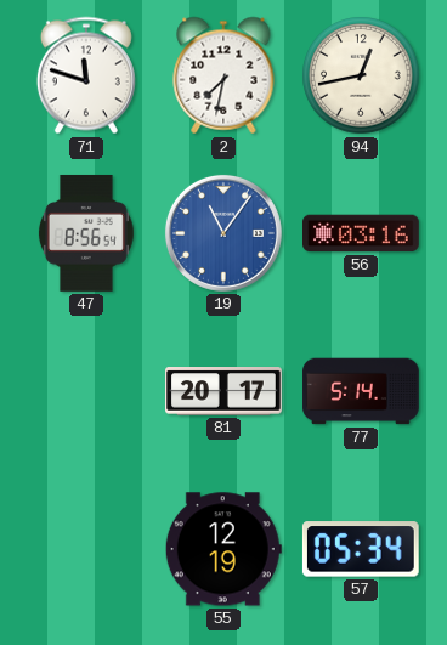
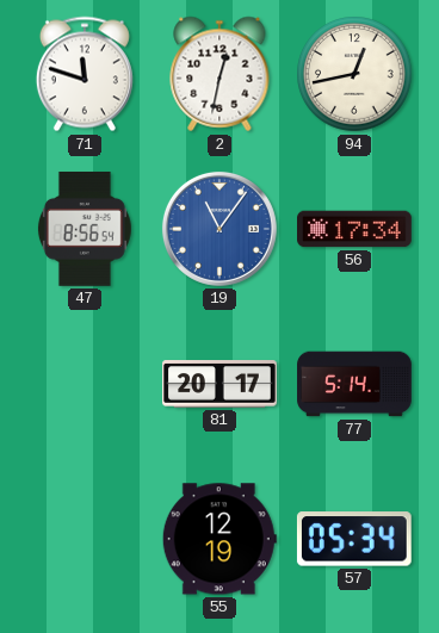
2: 7:32 -> 12:32
56: 03:16 -> 17:34
